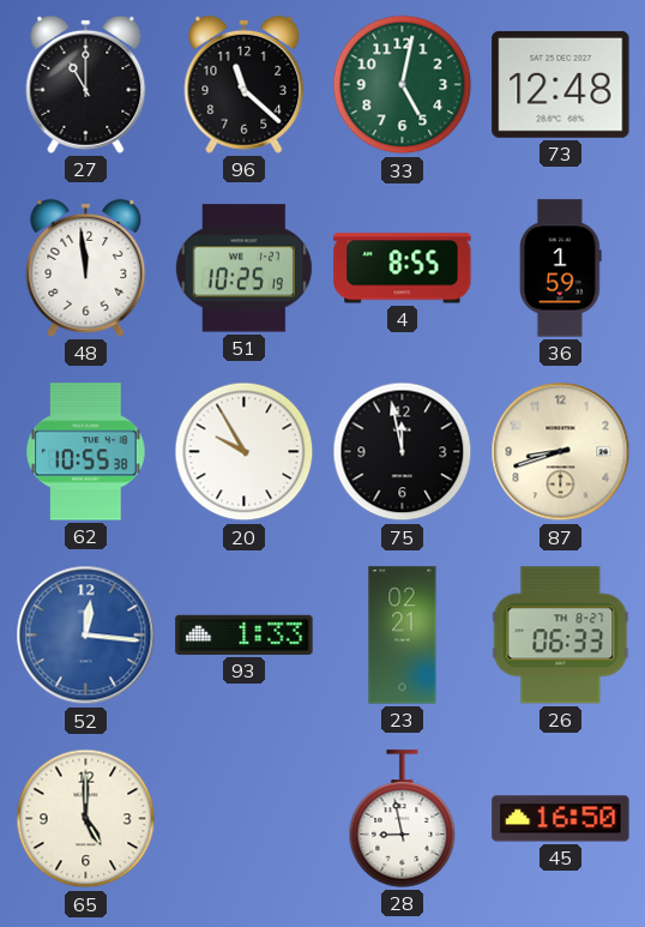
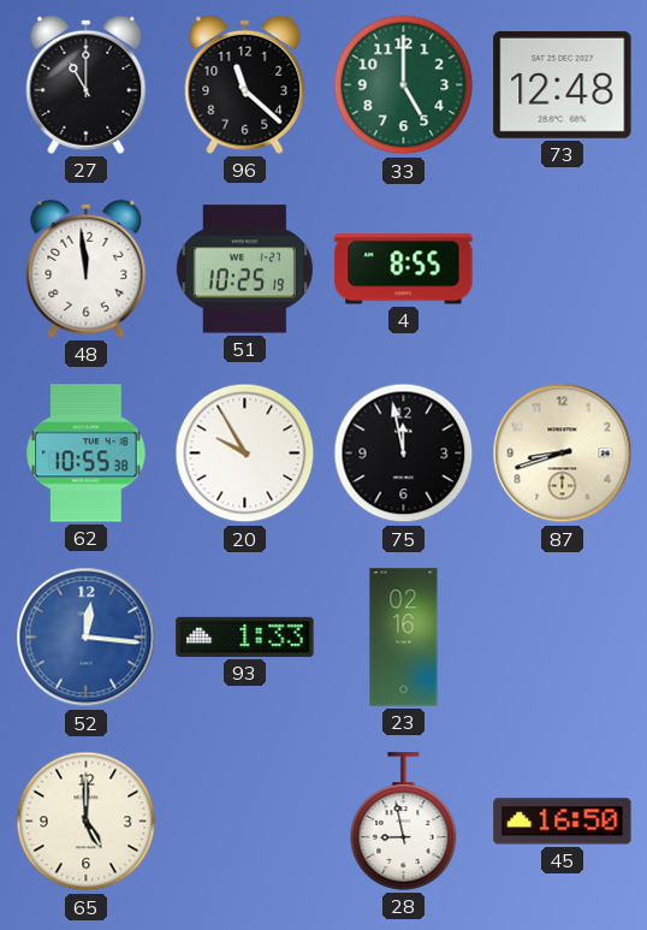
33: 5:02 -> 5:00
36: 1:59 -> none
23: 02:21 -> 02:16
26: 06:33 -> none
